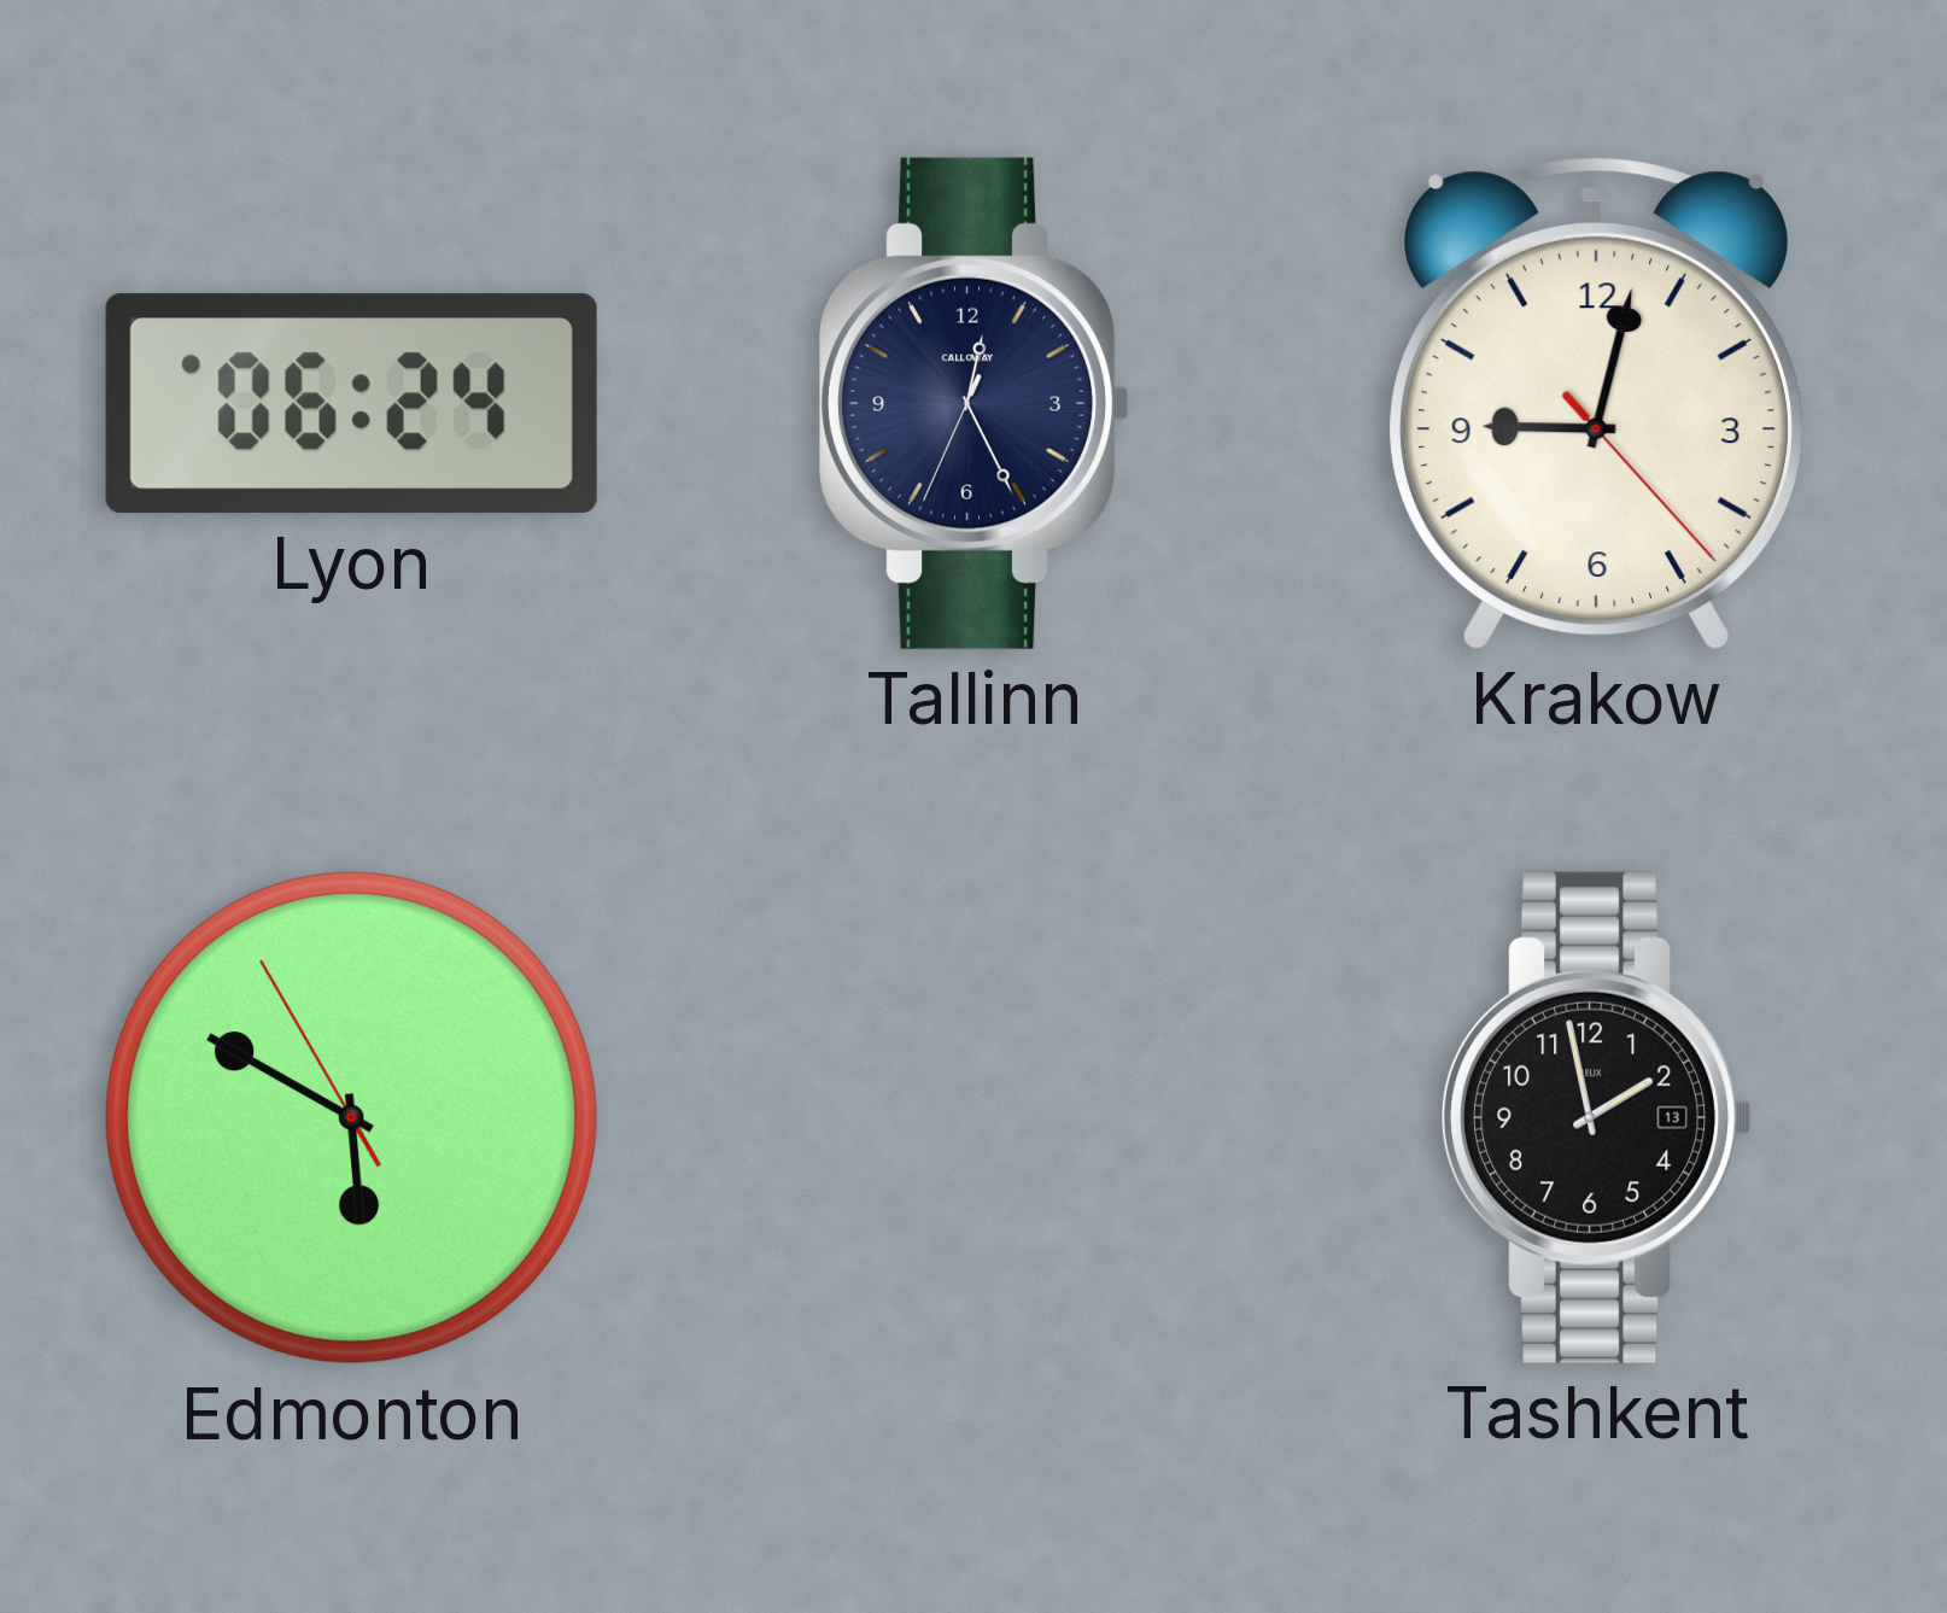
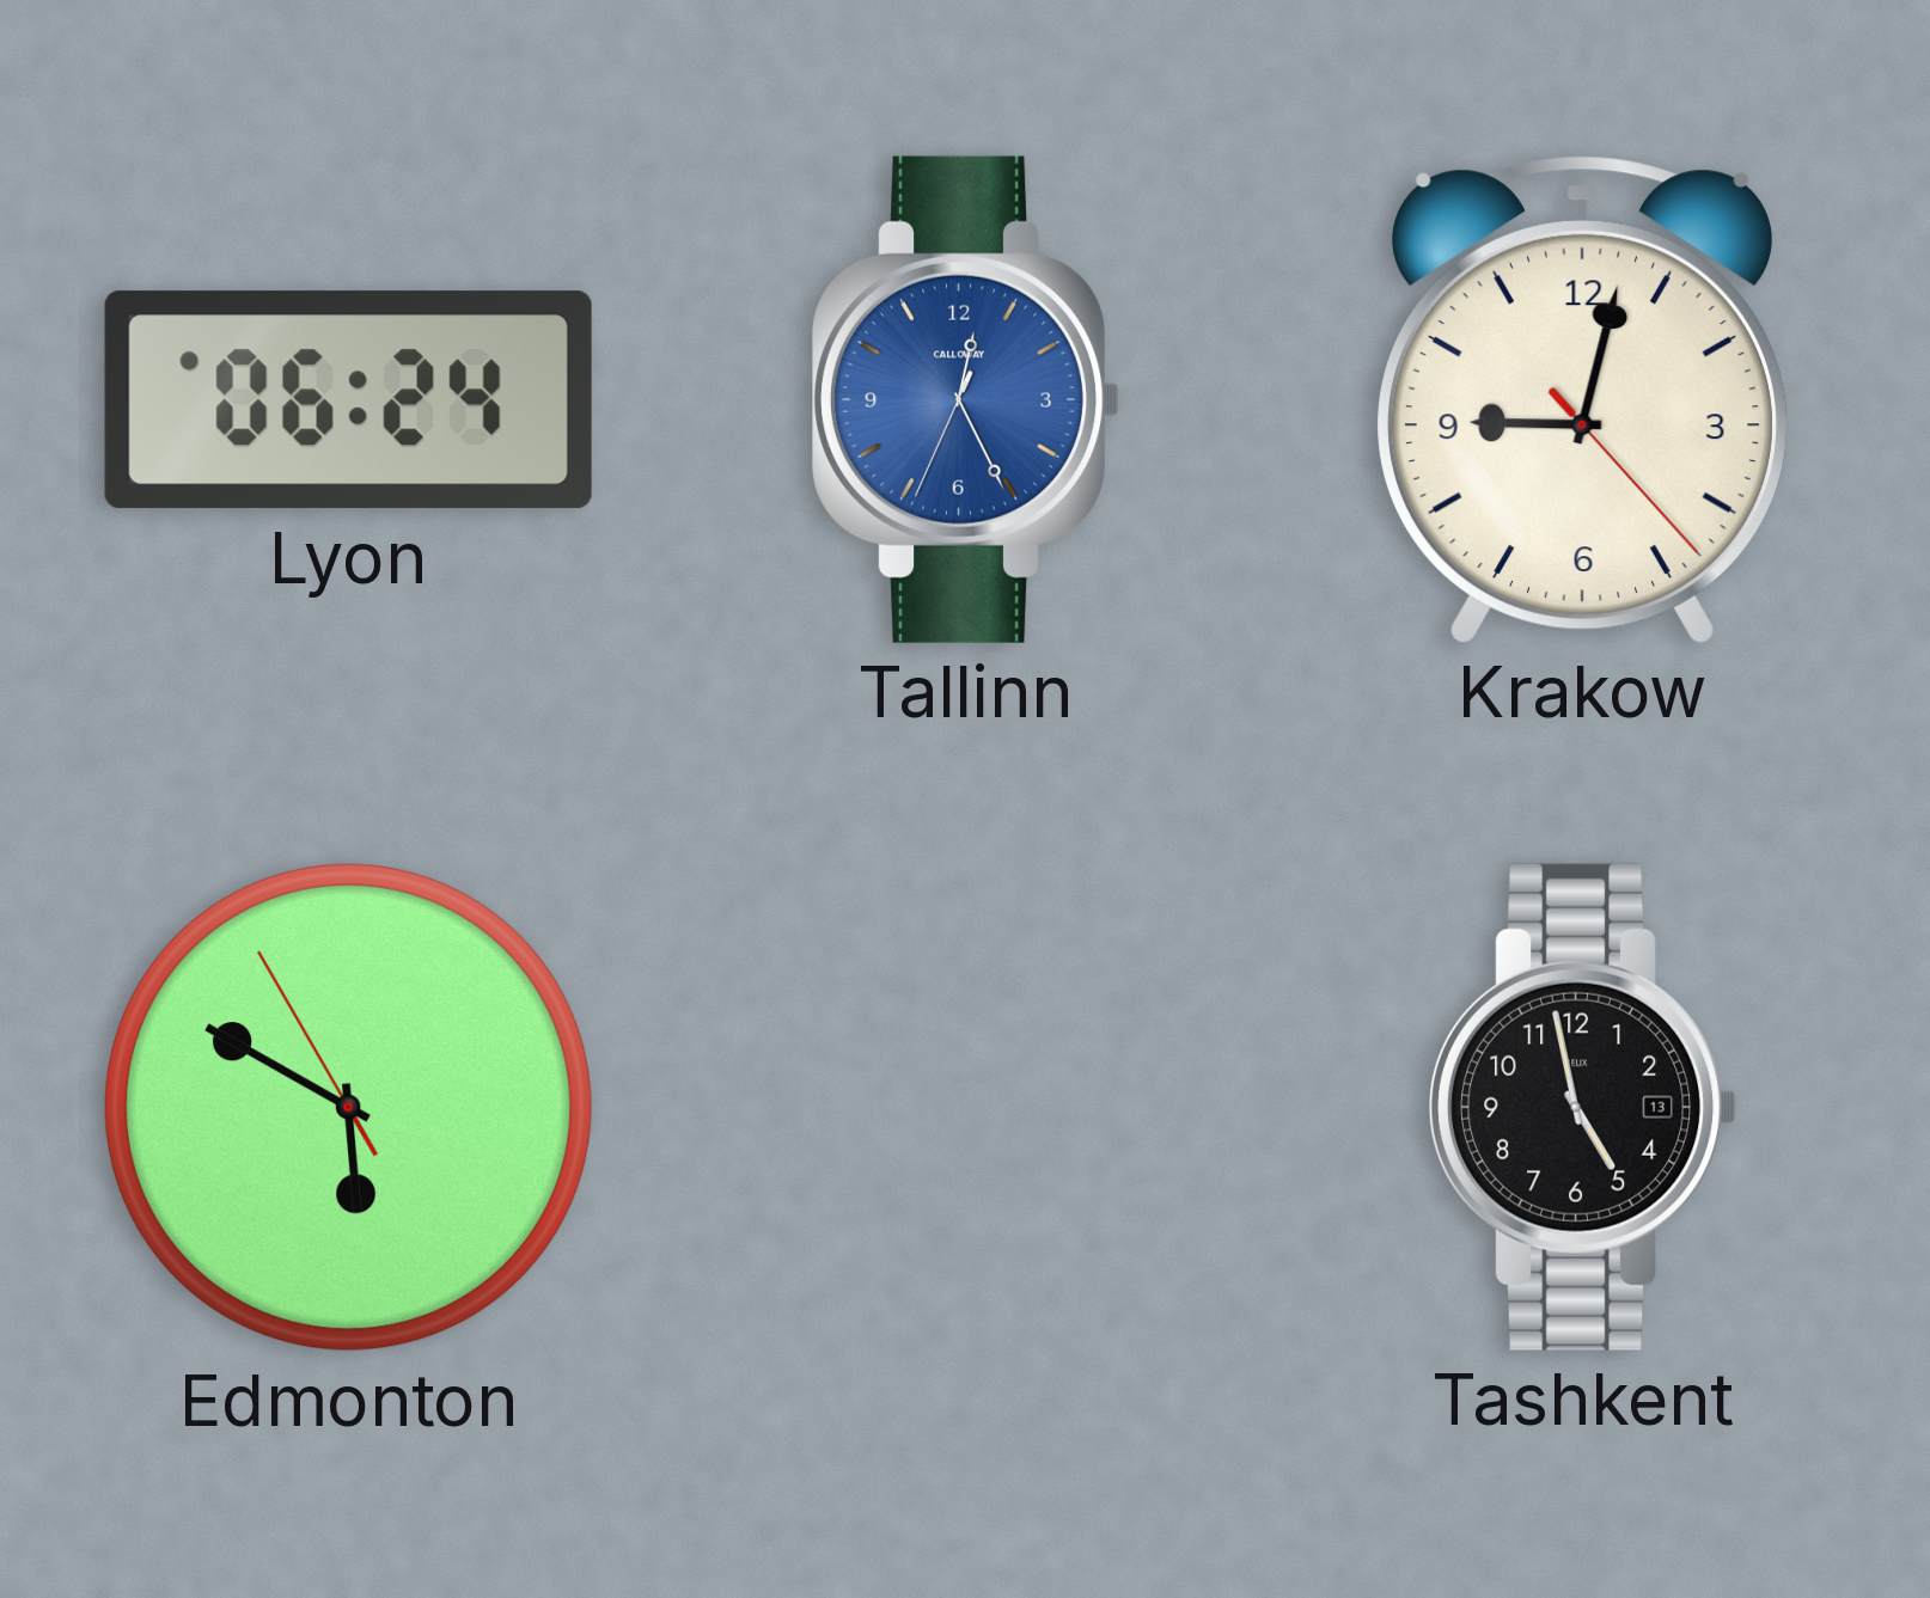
Tallinn dial: navy -> blue
Tashkent: 1:58 -> 4:58
